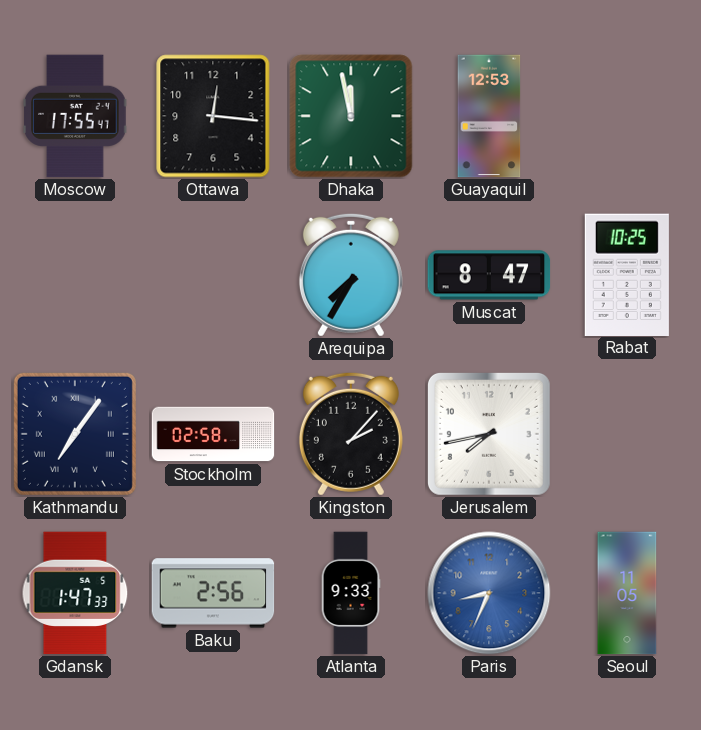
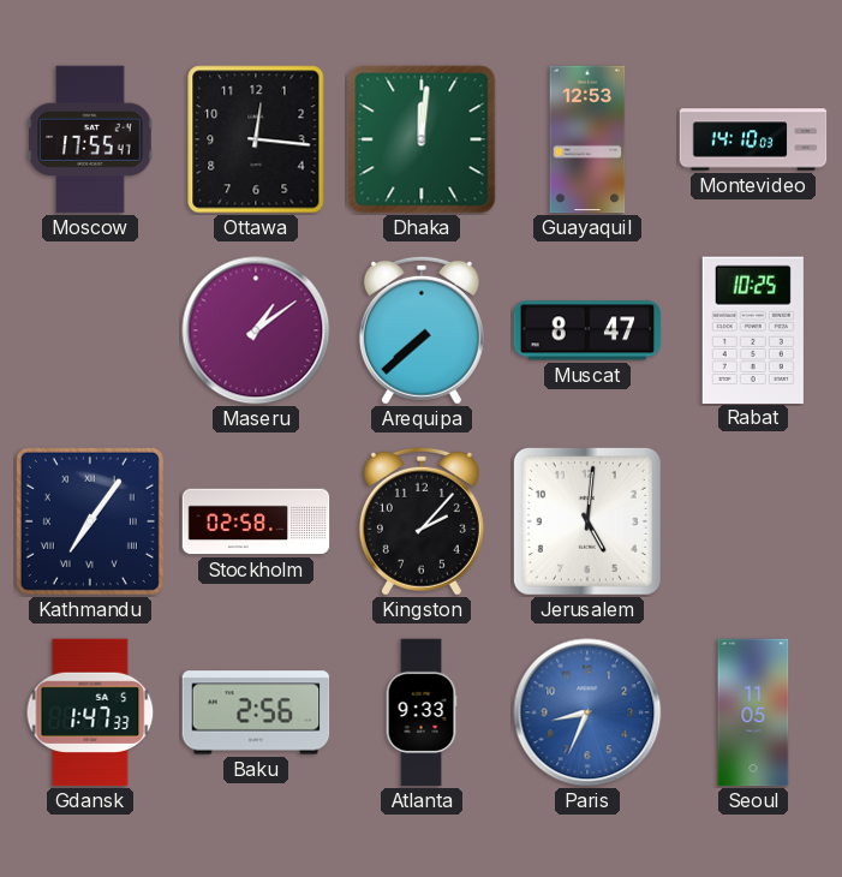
Dhaka: 11:58 -> 12:01
Montevideo: none -> 14:10
Maseru: none -> 1:09
Arequipa: 7:35 -> 7:38
Jerusalem: 7:43 -> 5:01
